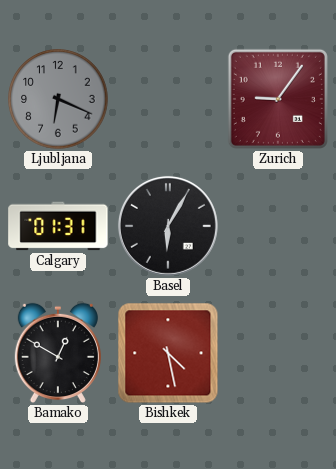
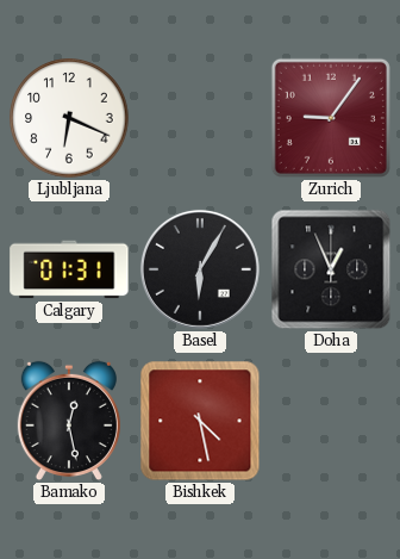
Ljubljana dial: grey -> white
Doha: none -> 12:56
Bamako: 12:50 -> 12:28
